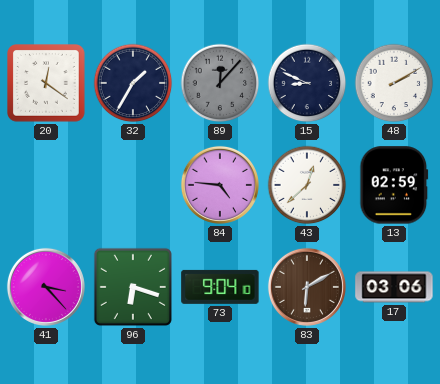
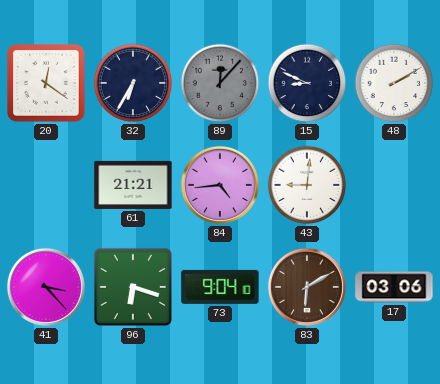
32: 1:35 -> 6:35
61: none -> 21:21
84: 4:46 -> 4:44
43: 12:38 -> 9:01
13: 02:59 -> none
